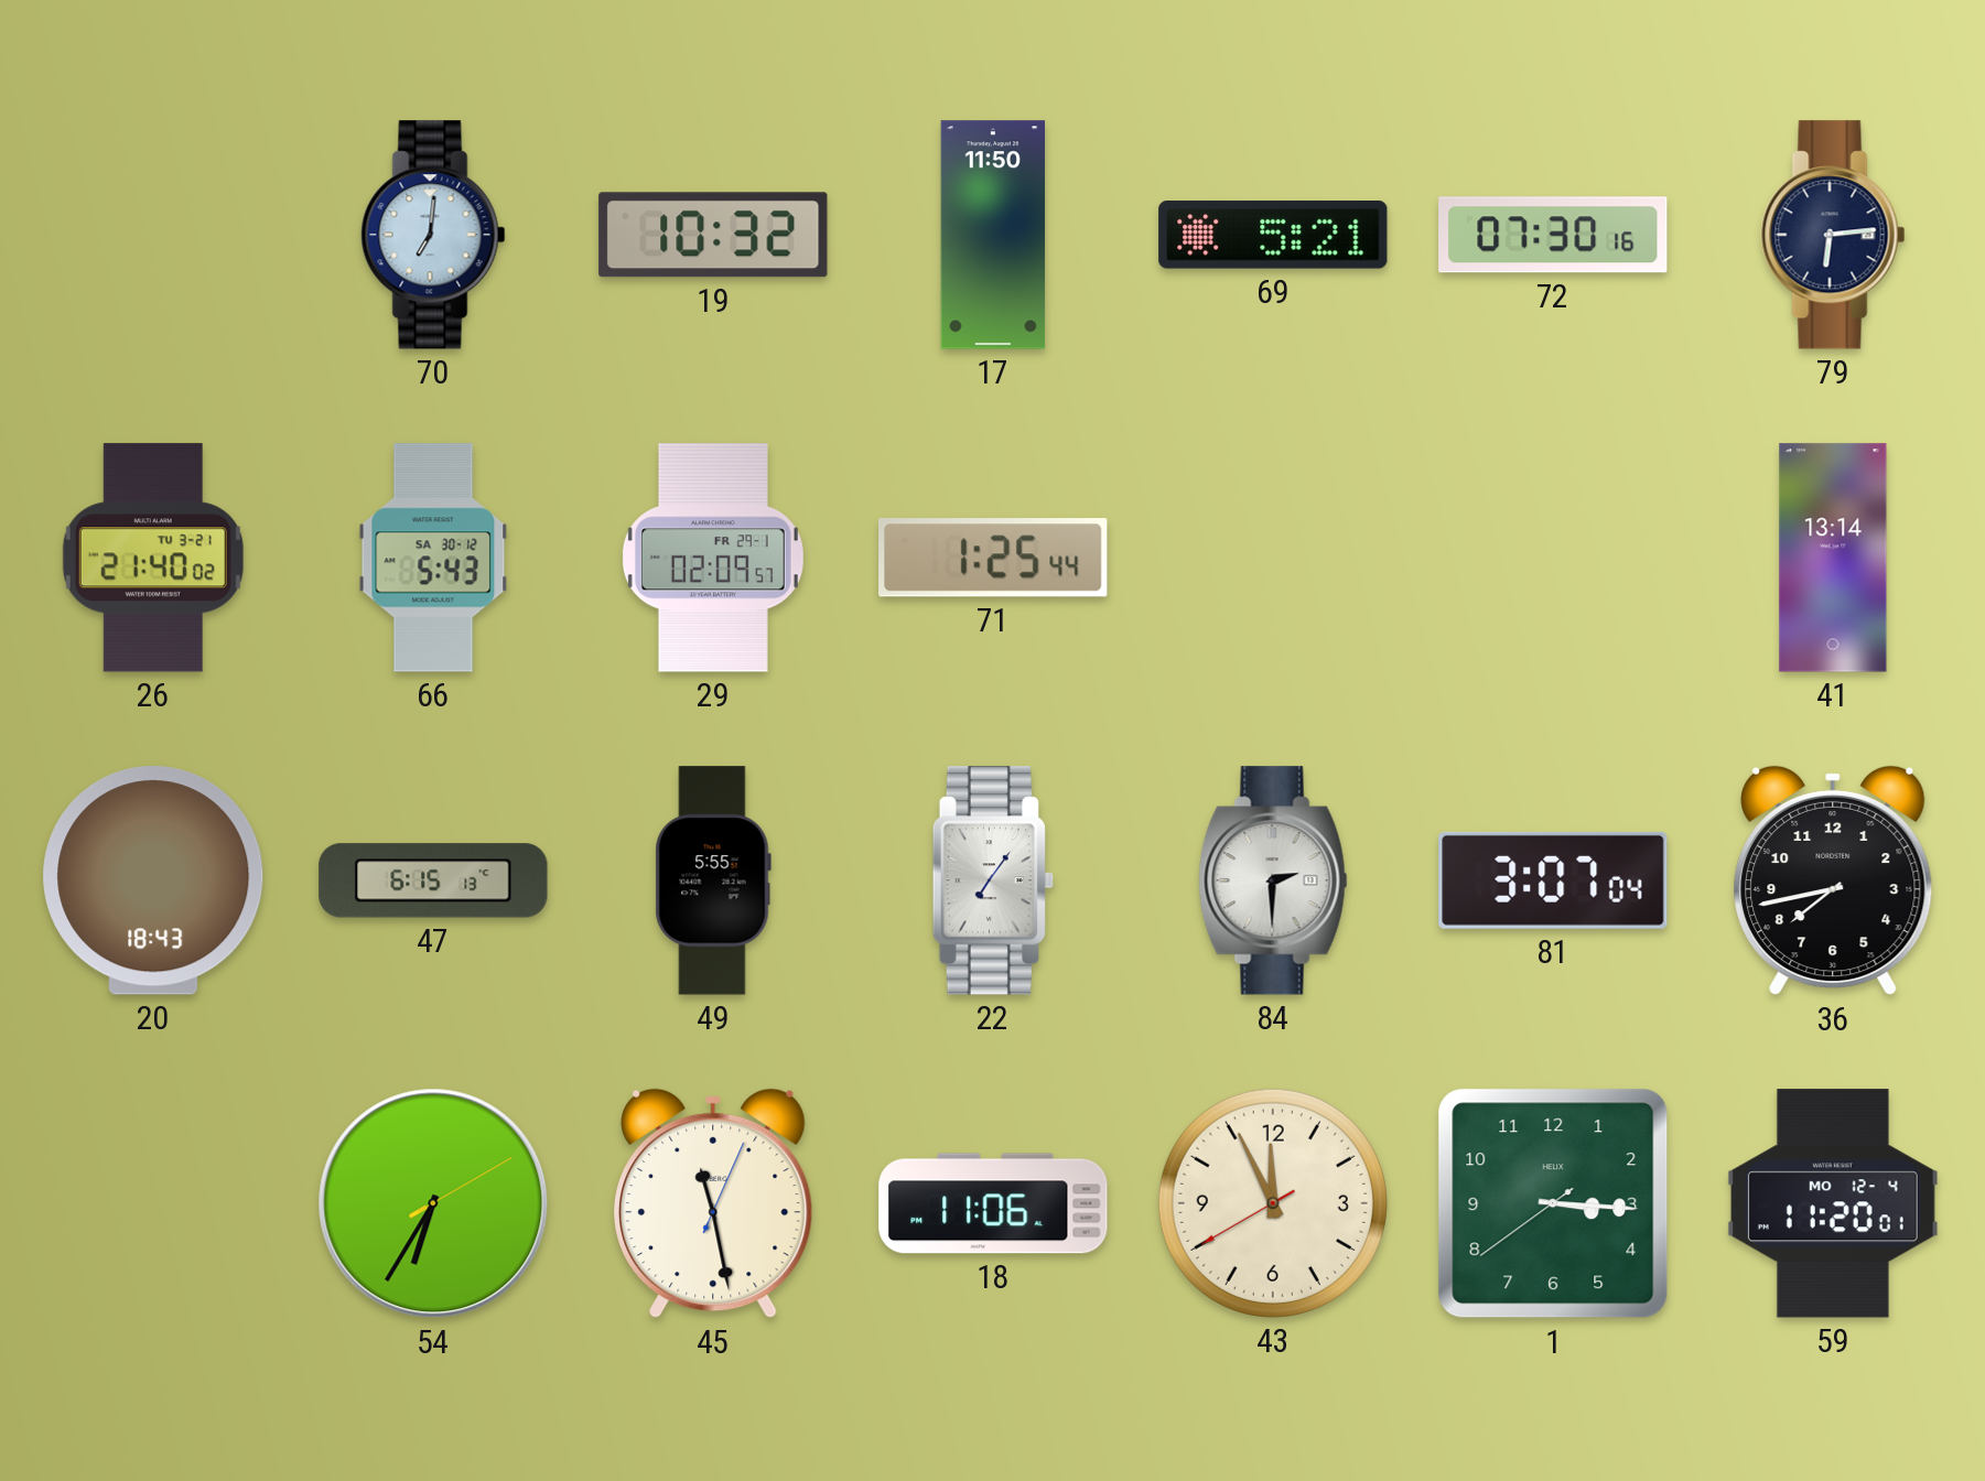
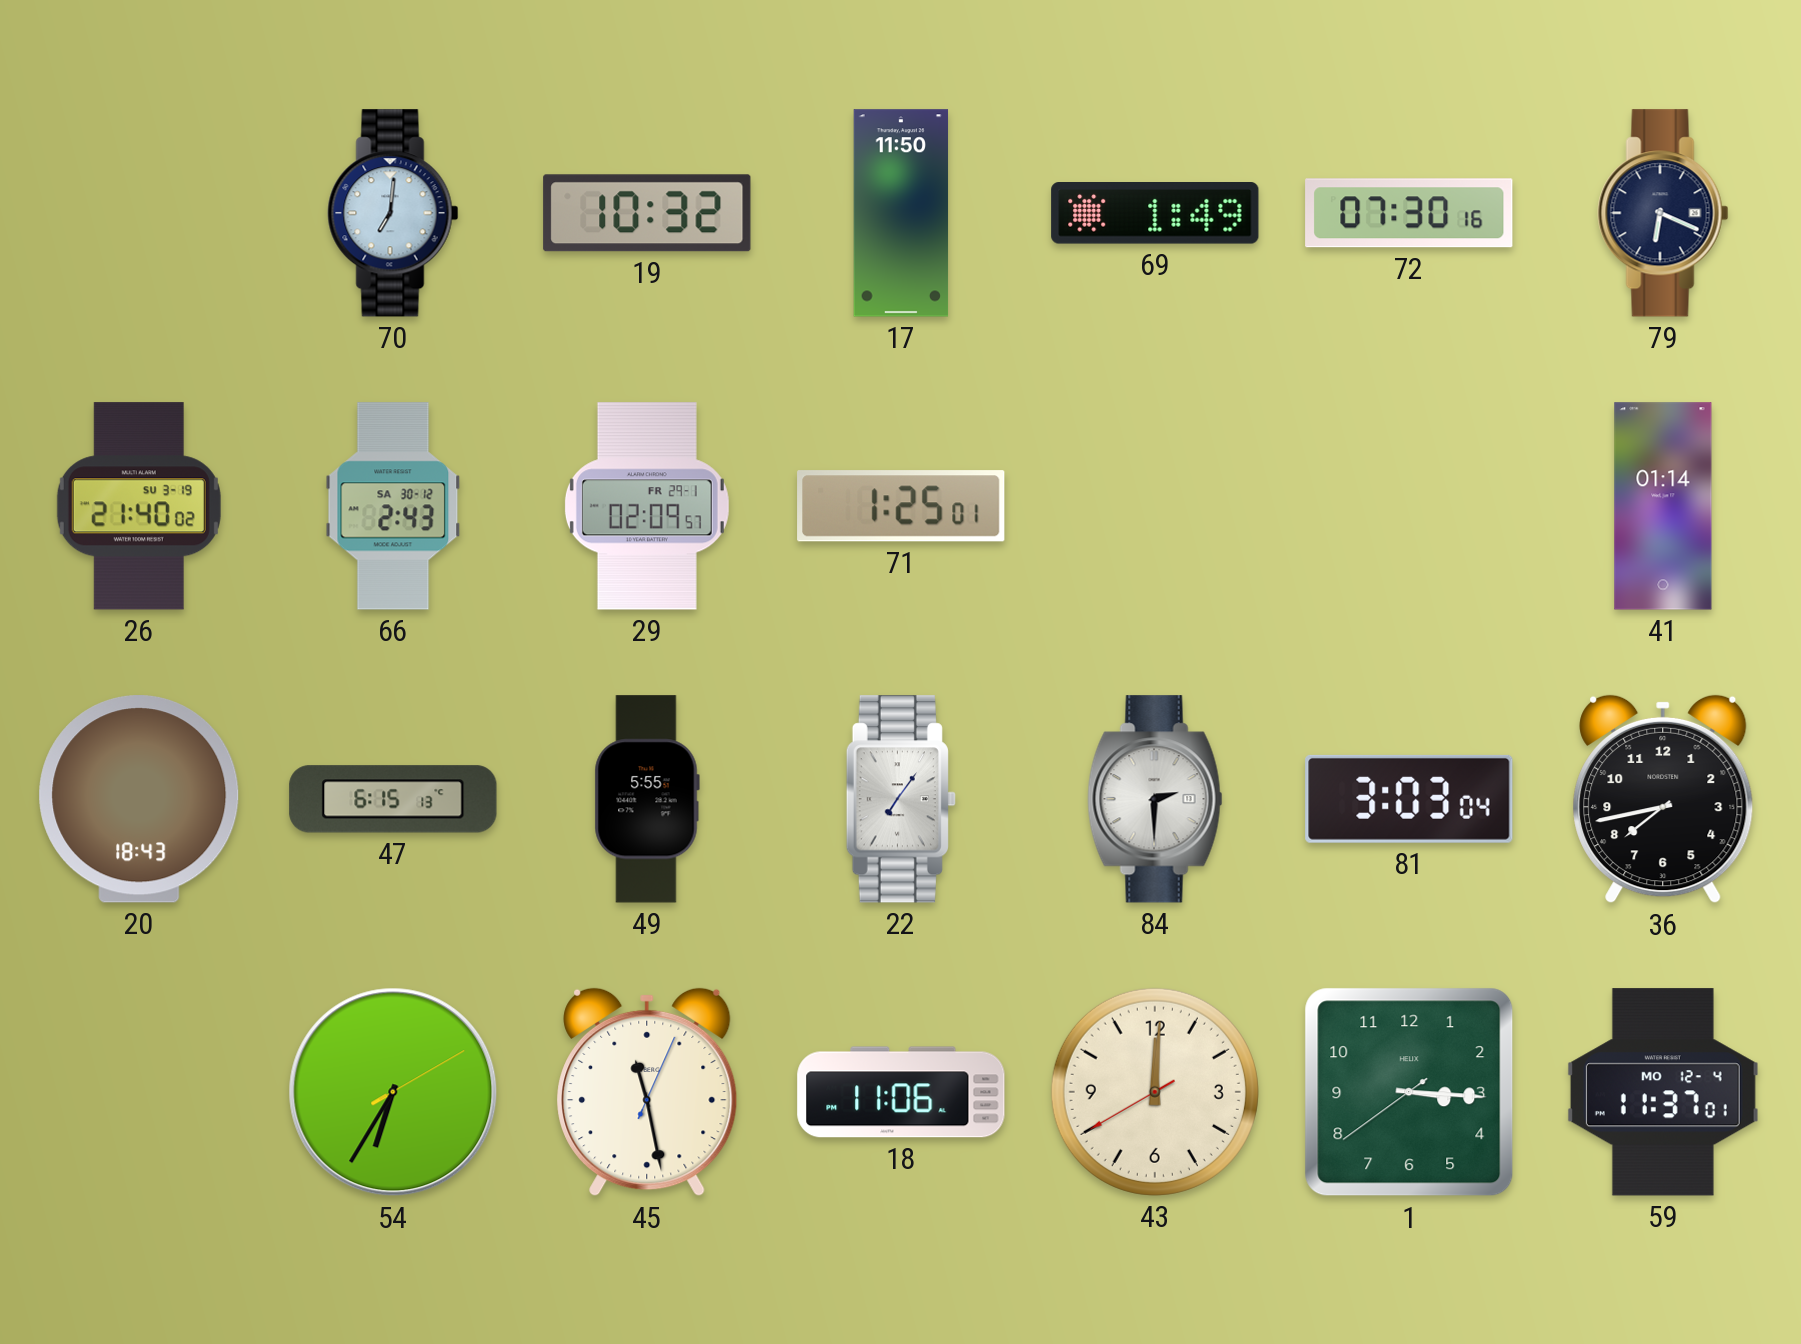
69: 5:21 -> 1:49
79: 6:14 -> 6:19
26 date: TU 3-21 -> SU 3-19
66: 5:43 -> 2:43
71: 1:25:44 -> 1:25:01
41: 13:14 -> 01:14
81: 3:07 -> 3:03
43: 11:55 -> 12:00
59: 11:20 -> 11:37
